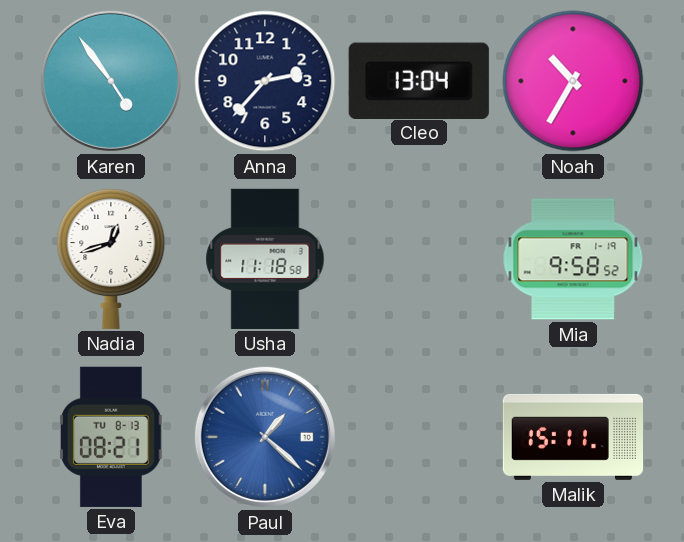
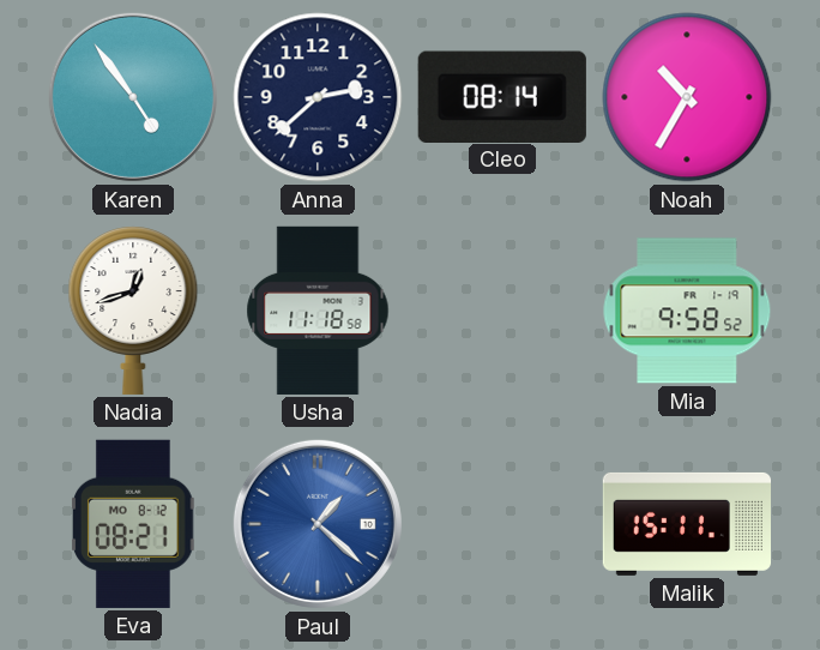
Anna: 2:37 -> 2:38
Cleo: 13:04 -> 08:14
Eva date: TU 8-13 -> MO 8-12
